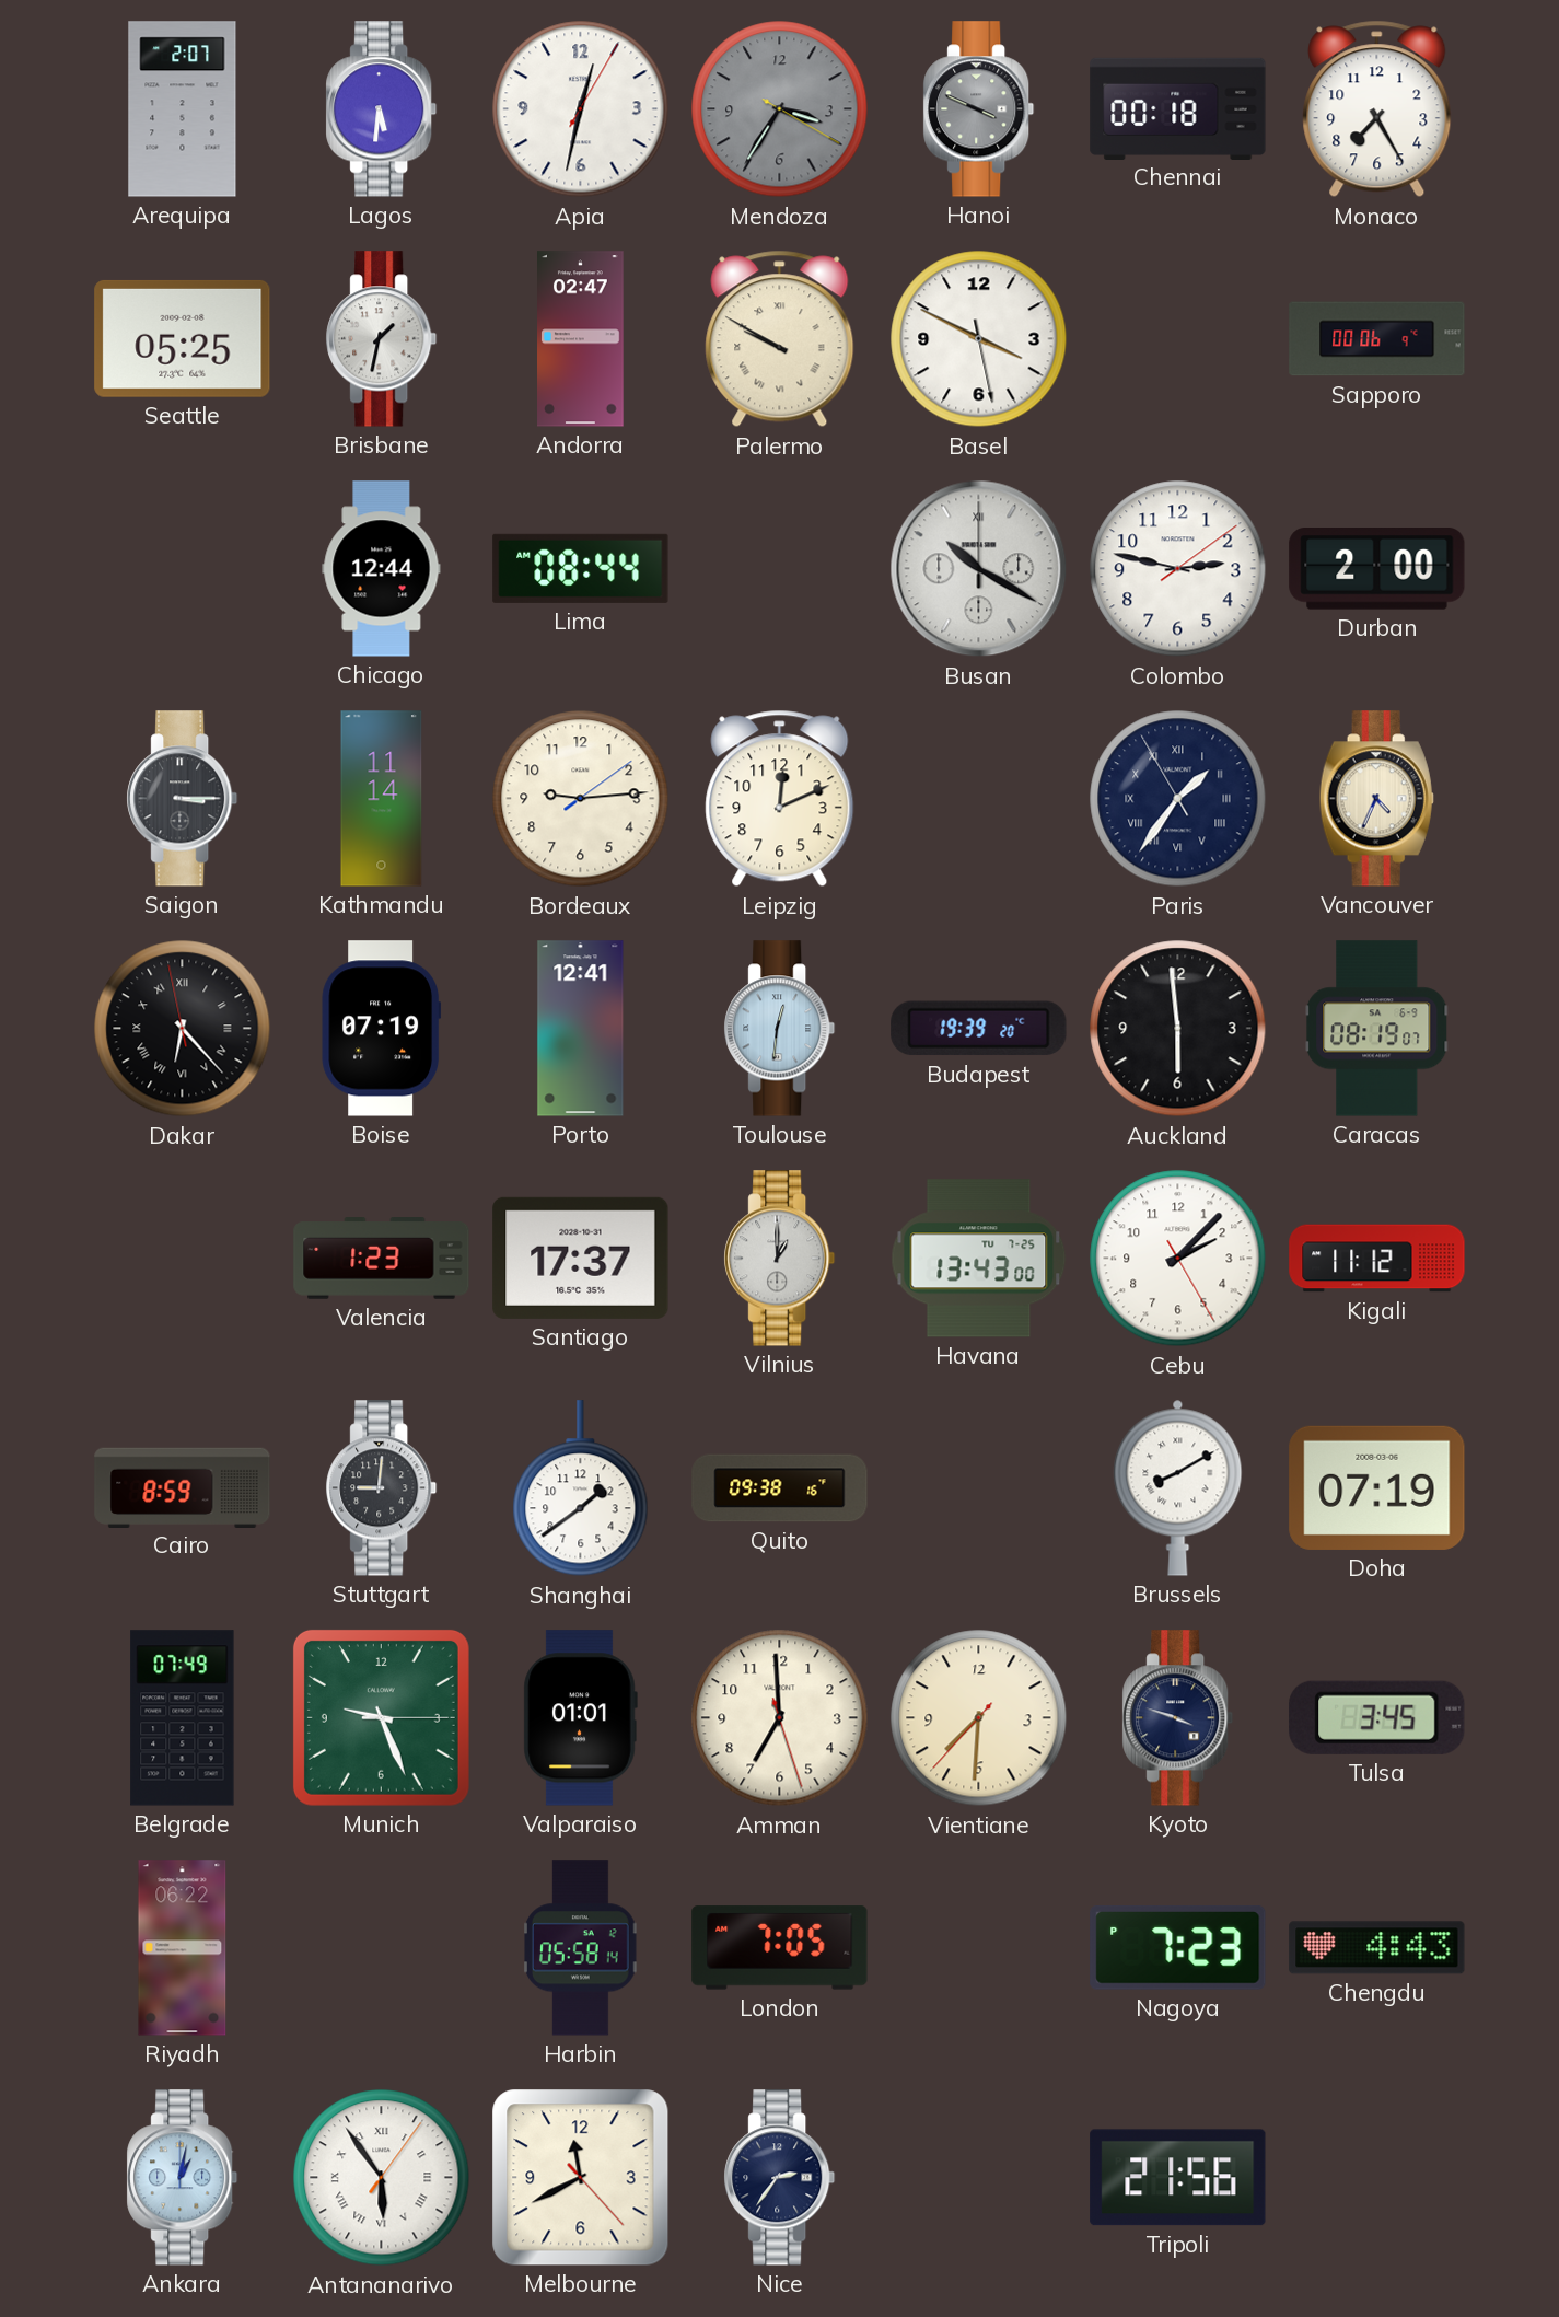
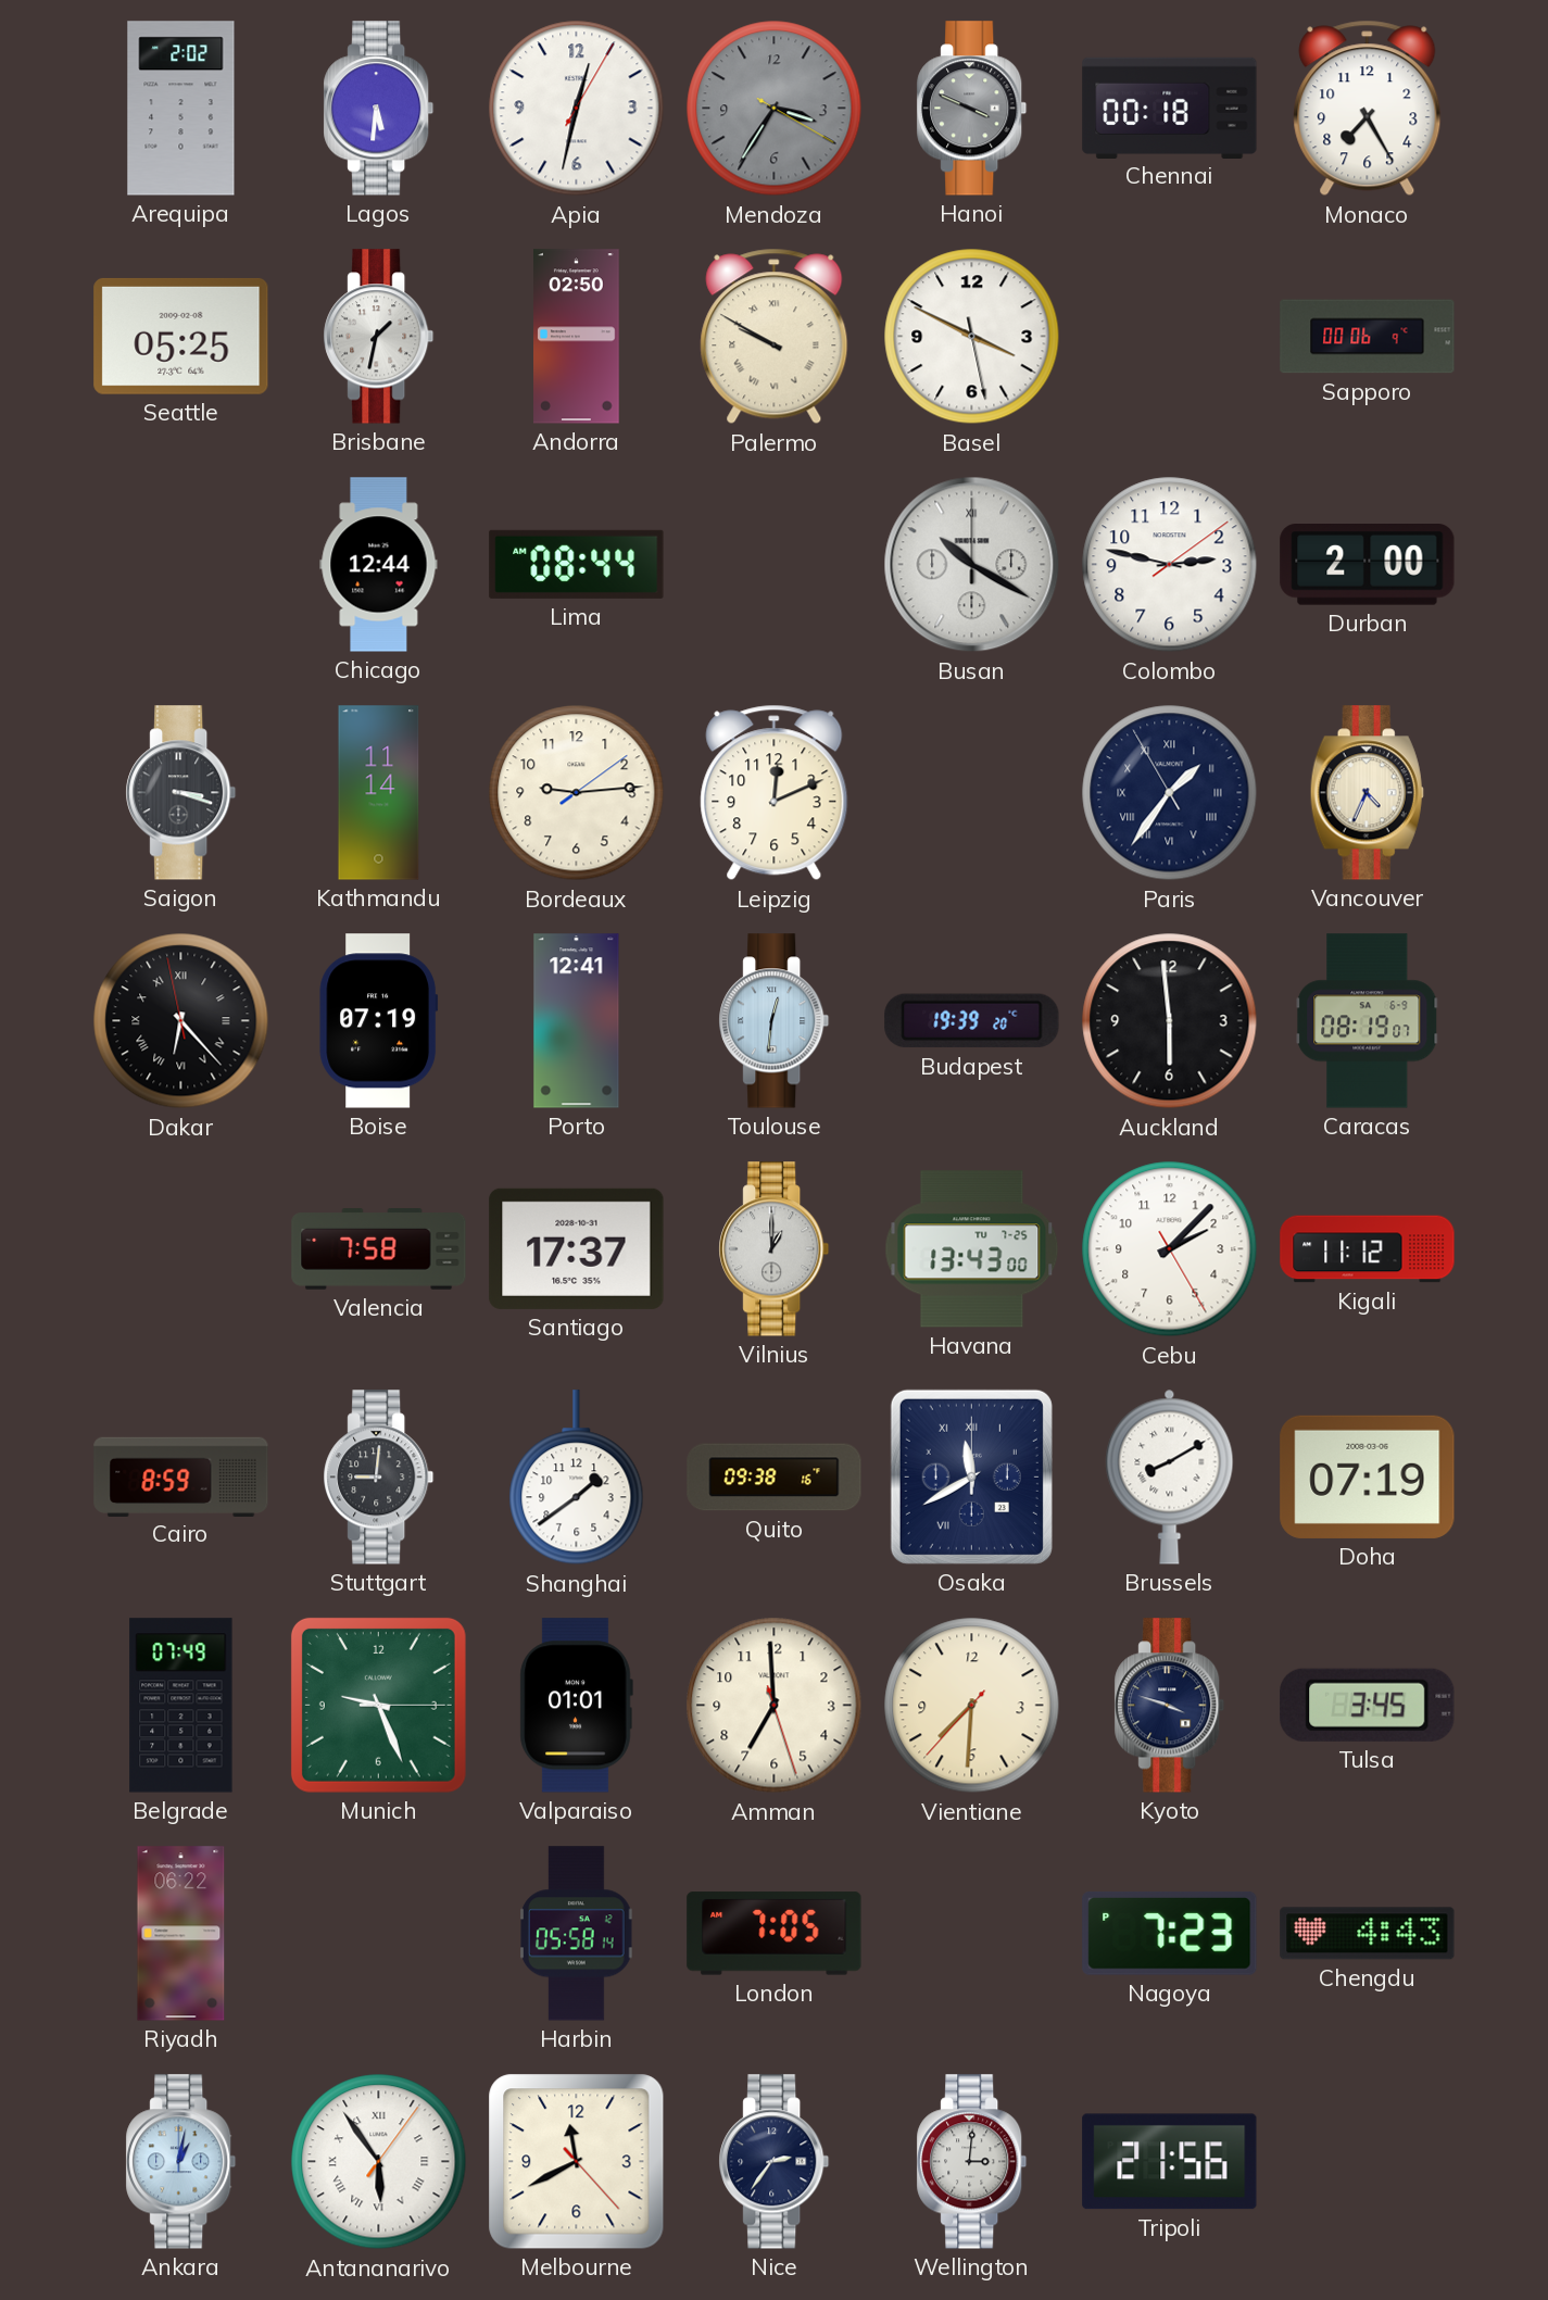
Arequipa: 2:07 -> 2:02
Andorra: 02:47 -> 02:50
Saigon: 3:15 -> 3:18
Valencia: 1:23 -> 7:58
Osaka: none -> 11:40
Wellington: none -> 3:01
